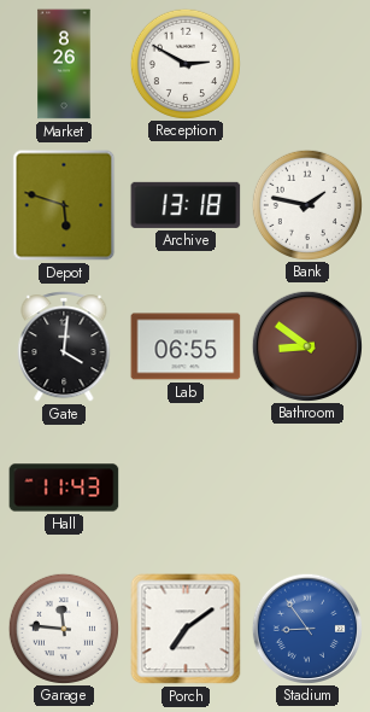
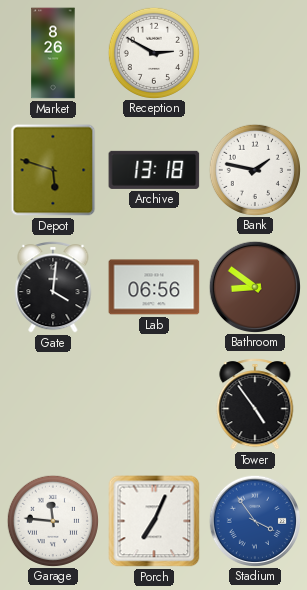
Lab: 06:55 -> 06:56
Hall: 11:43 -> none
Tower: none -> 4:54
Porch: 7:09 -> 7:04
Stadium: 8:54 -> 3:54
